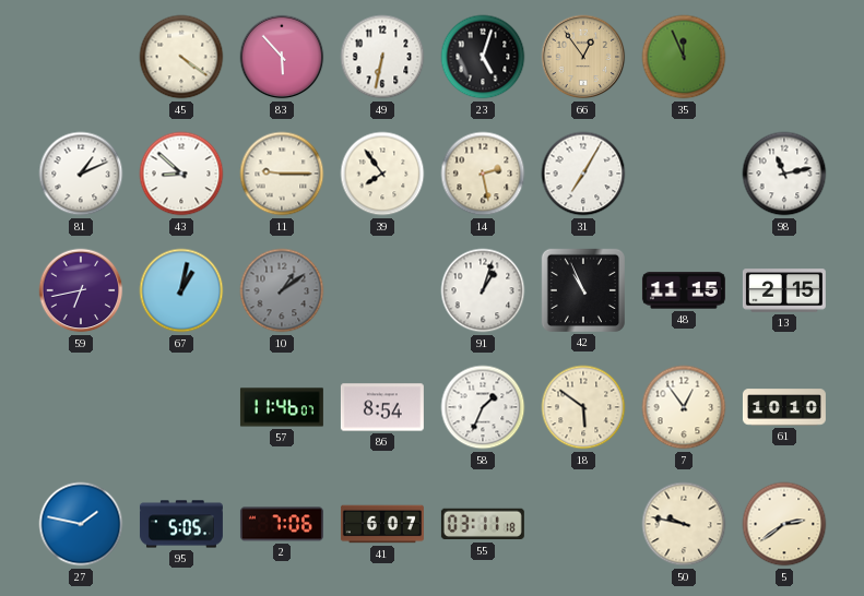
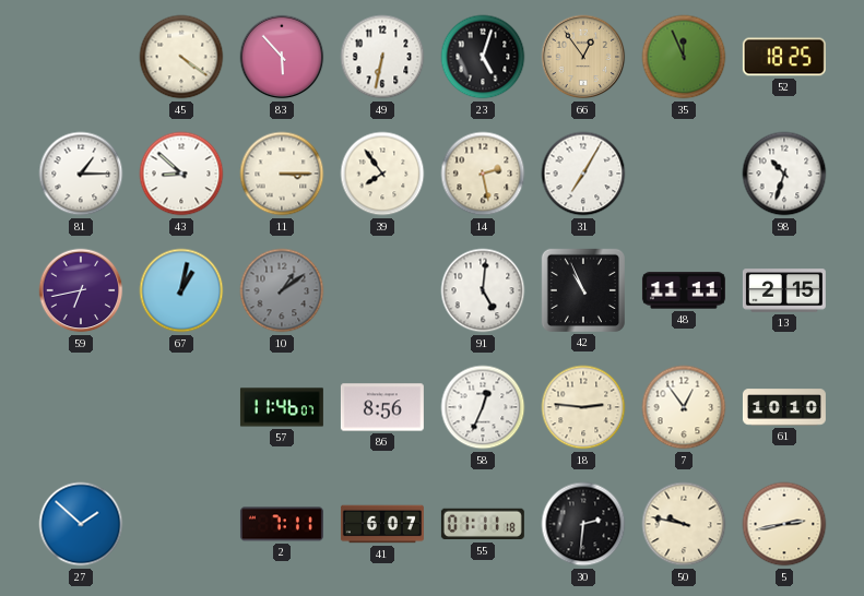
52: none -> 18:25
81: 1:11 -> 1:15
11: 9:15 -> 3:15
98: 11:13 -> 10:33
91: 1:03 -> 5:01
48: 11:15 -> 11:11
86: 8:54 -> 8:56
58: 1:34 -> 12:34
18: 5:51 -> 2:46
27: 1:47 -> 1:52
95: 5:05 -> none
2: 7:06 -> 7:11
55: 03:11 -> 01:11
30: none -> 2:31
5: 2:39 -> 2:43
